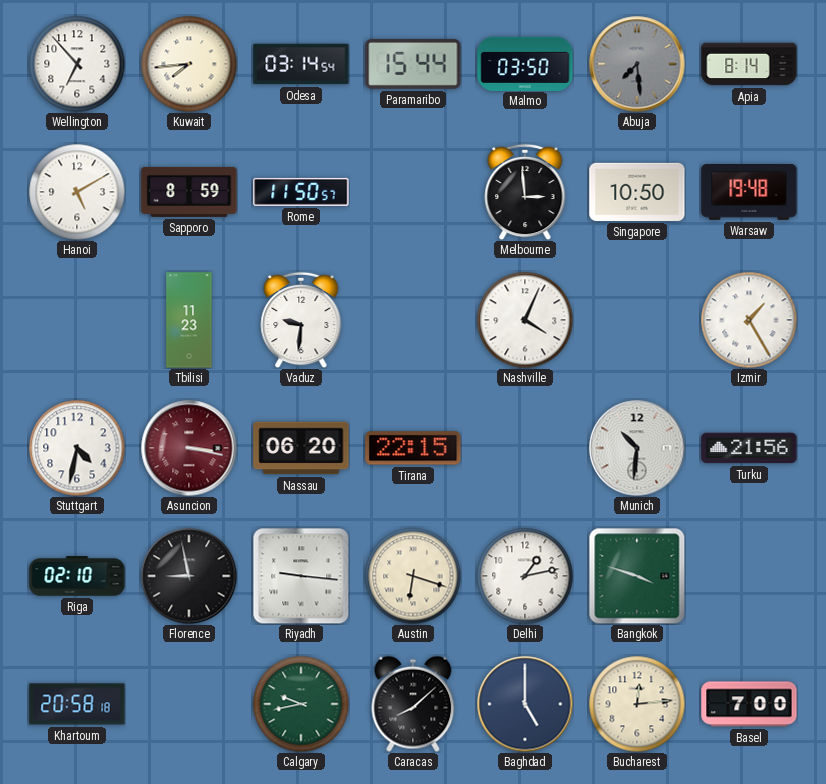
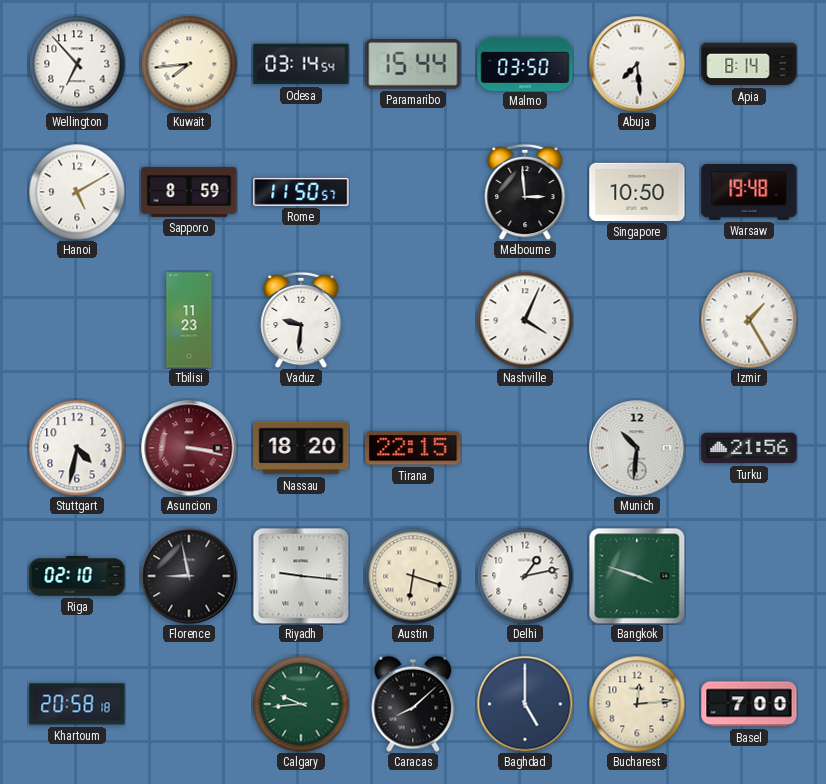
Abuja dial: grey -> white
Nassau: 06:20 -> 18:20
Calgary: 9:43 -> 9:44
